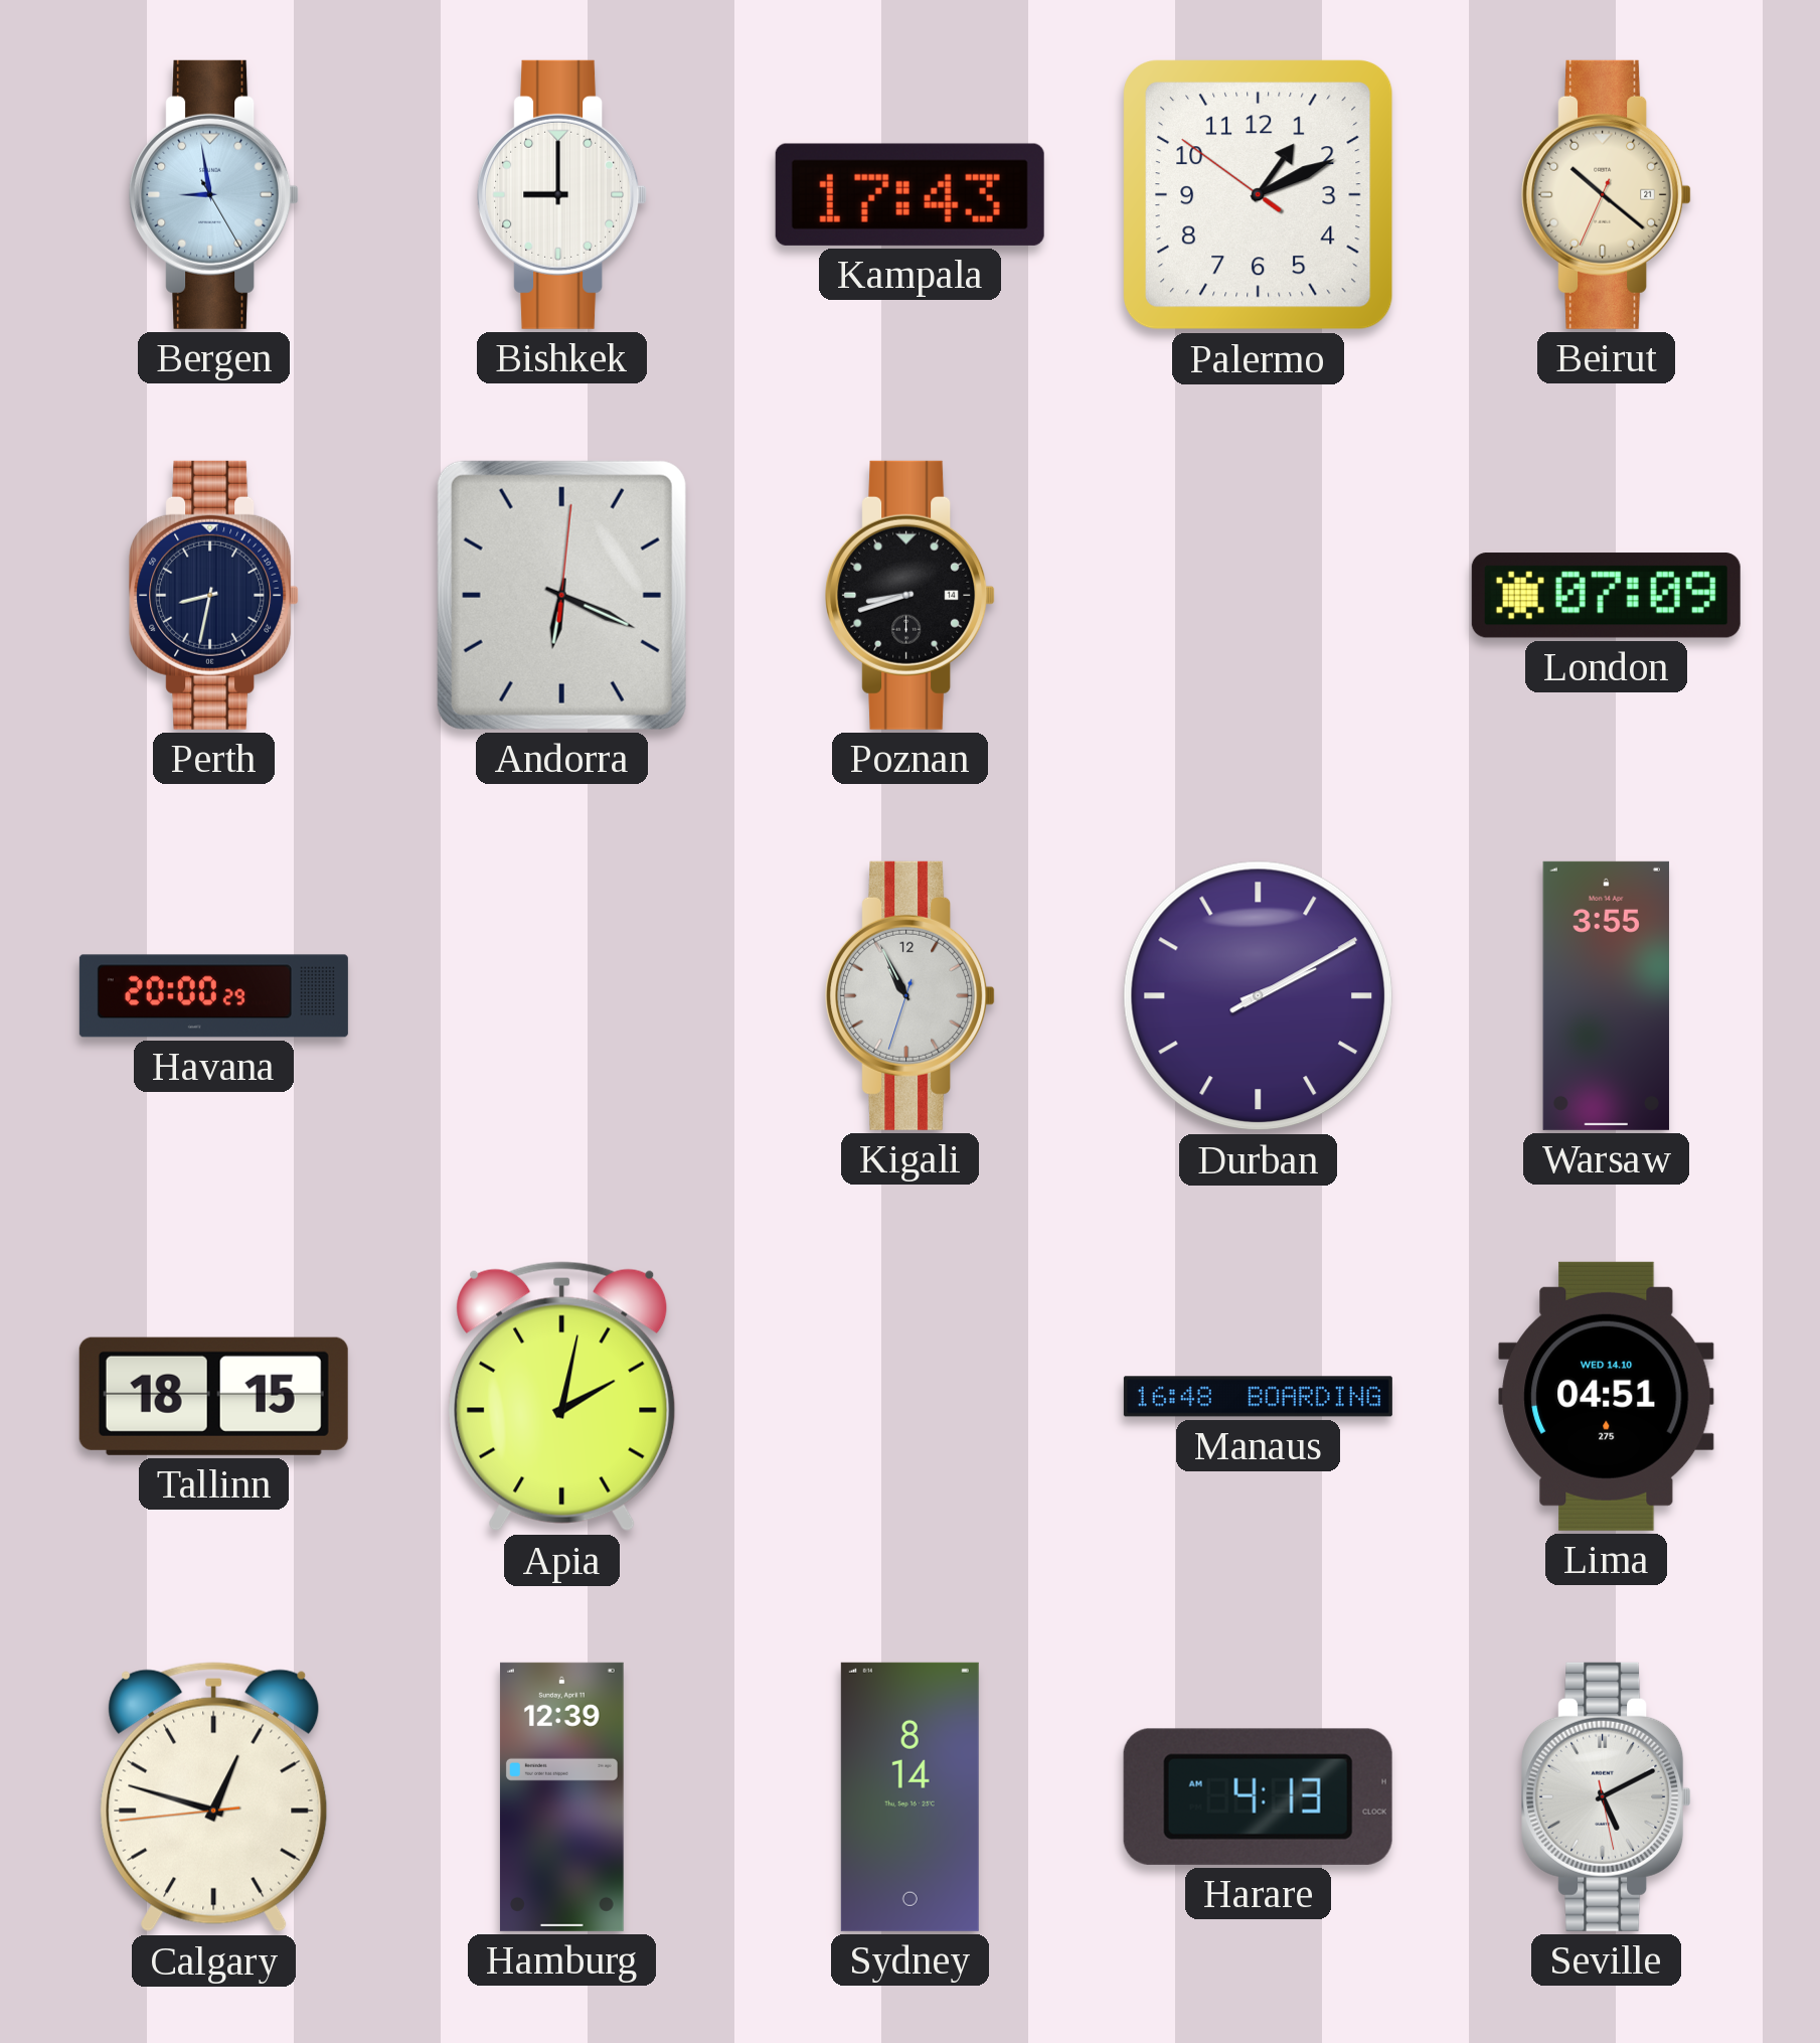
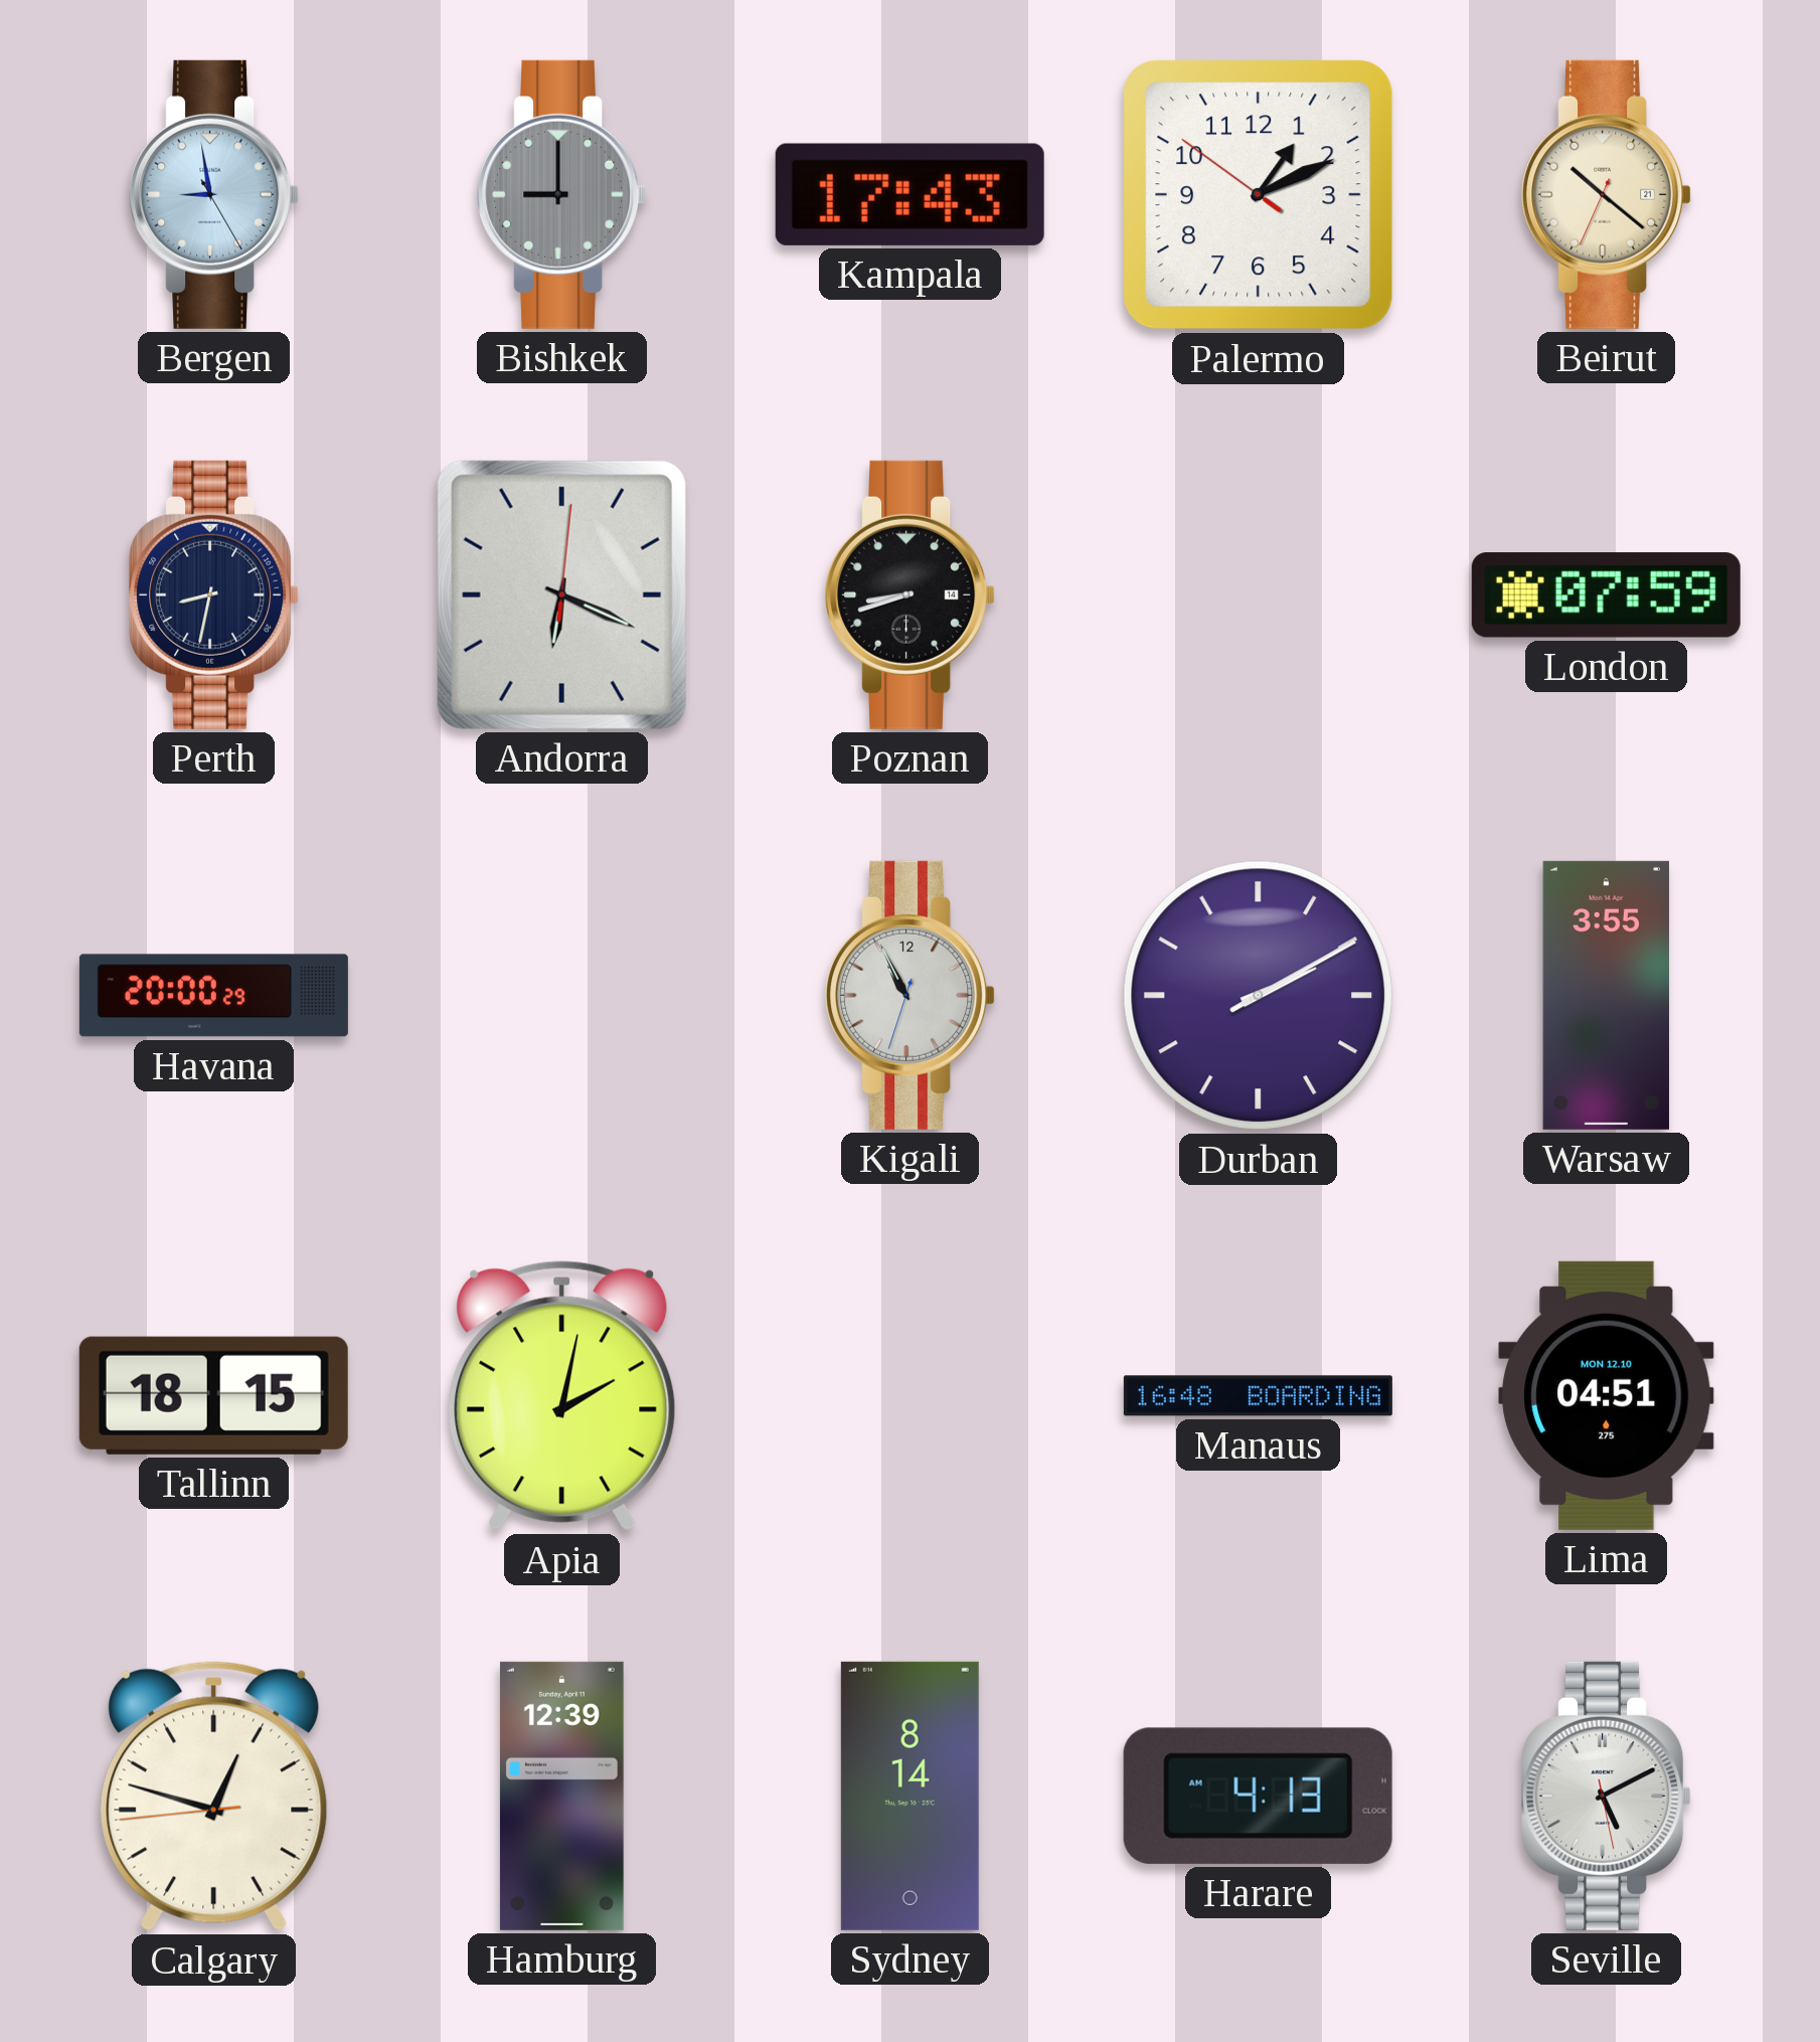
Bishkek dial: white -> grey
London: 07:09 -> 07:59
Lima date: WED 14.10 -> MON 12.10
